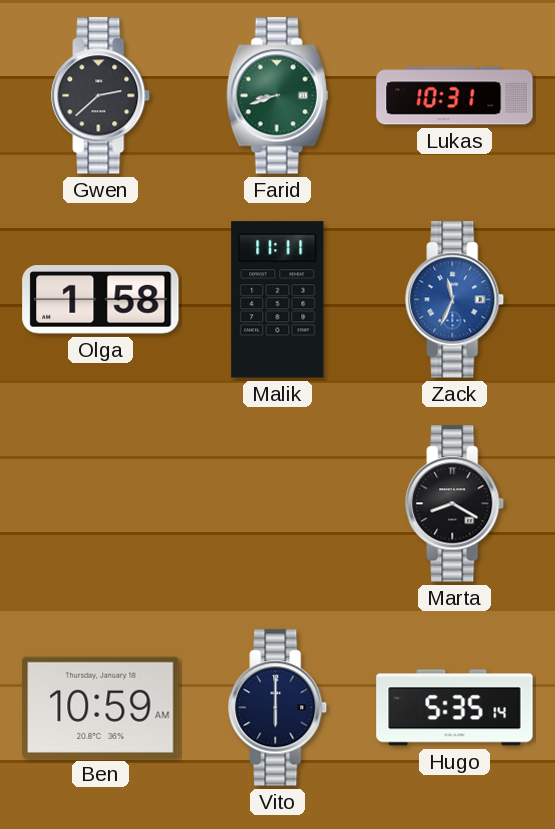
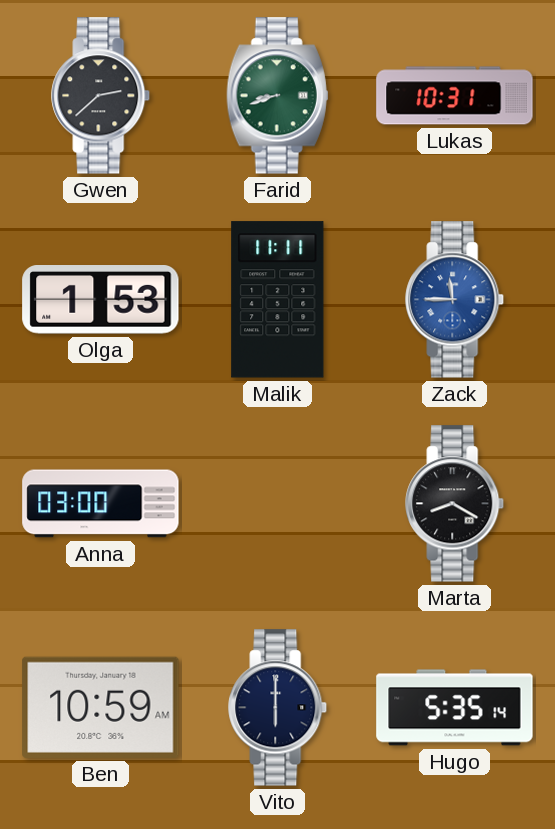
Olga: 1:58 -> 1:53
Zack: 11:34 -> 11:45
Anna: none -> 03:00
